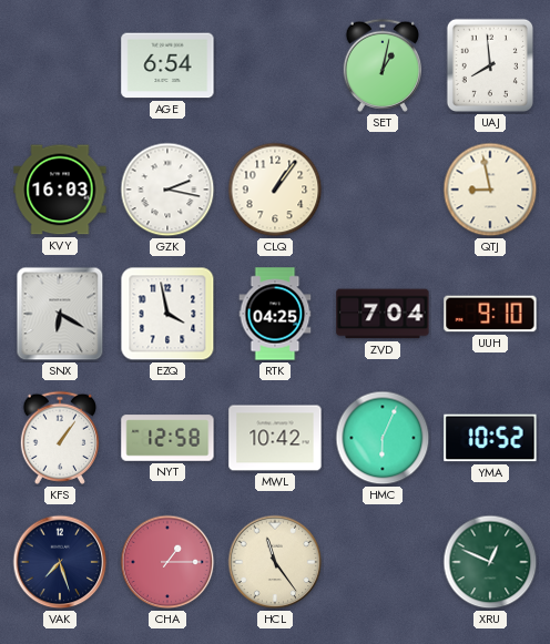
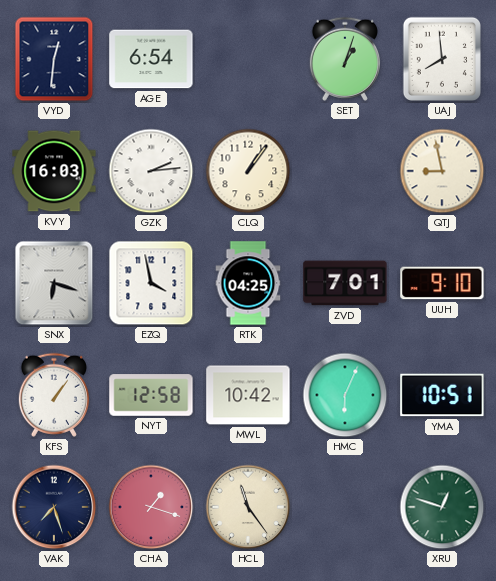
VYD: none -> 12:31
SET: 1:02 -> 1:03
GZK: 2:17 -> 2:14
SNX: 6:20 -> 6:18
ZVD: 7:04 -> 7:01
YMA: 10:52 -> 10:51
CHA: 1:15 -> 1:18
XRU: 12:49 -> 12:48
